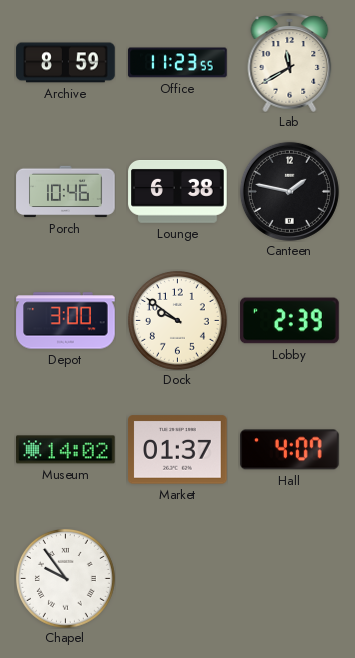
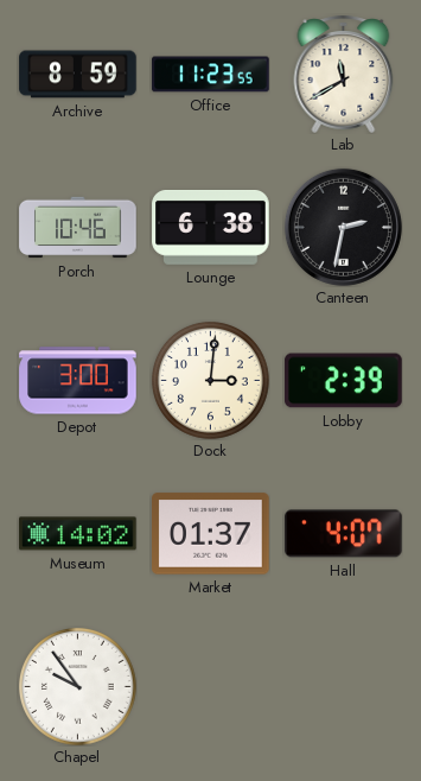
Canteen: 1:47 -> 2:32
Dock: 9:51 -> 3:01
